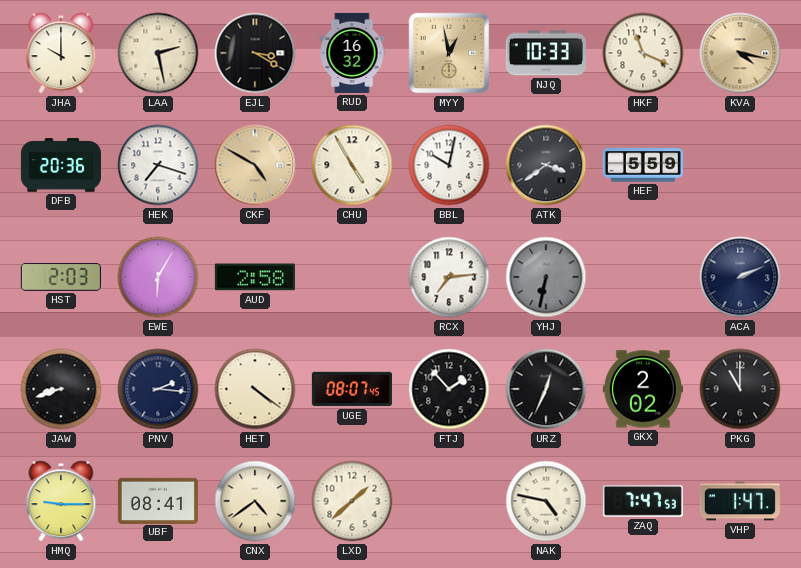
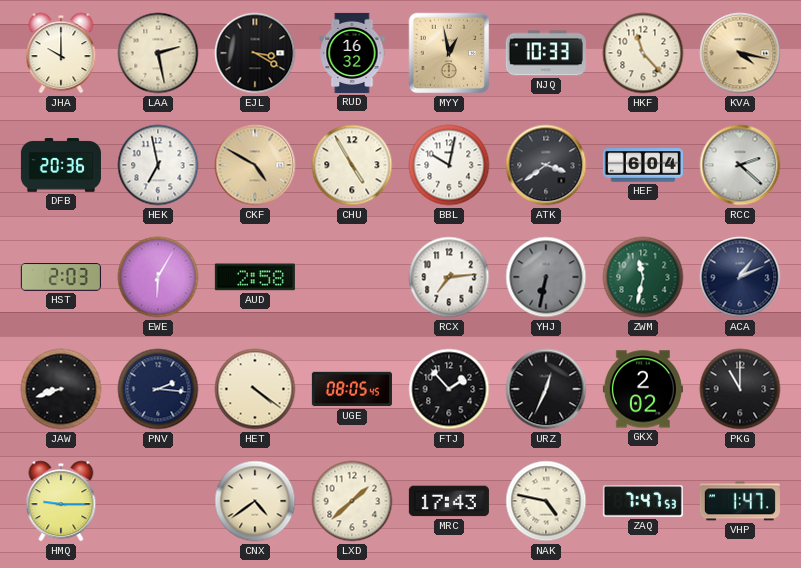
HKF: 11:19 -> 11:23
HEK: 7:18 -> 6:58
HEF: 5:59 -> 6:04
RCC: none -> 2:22
ZWM: none -> 11:32
ACA: 2:11 -> 1:11
UGE: 08:07 -> 08:05
UBF: 08:41 -> none
MRC: none -> 17:43
